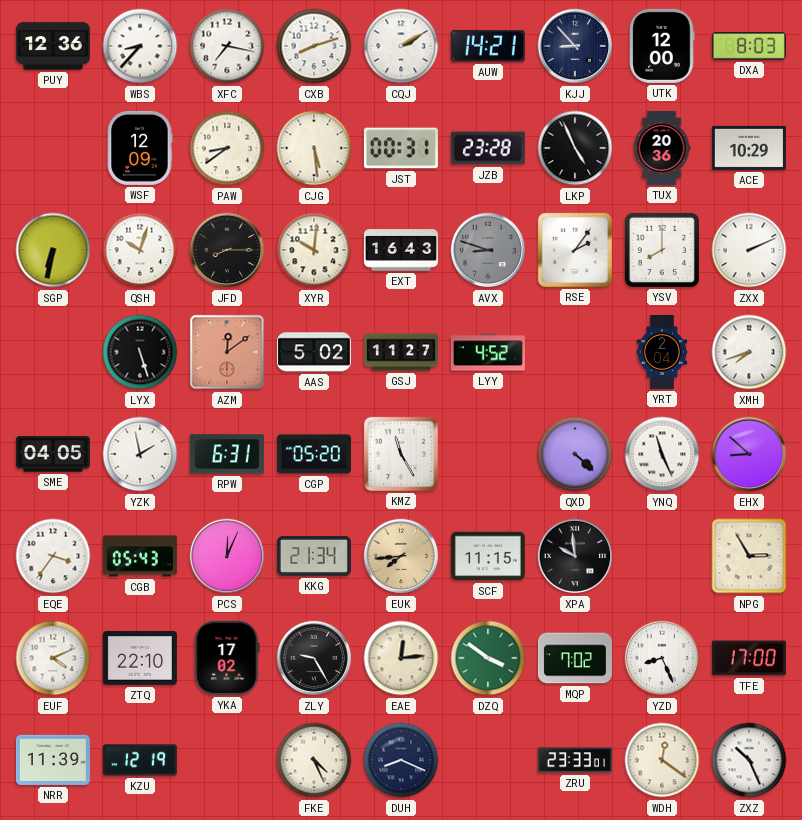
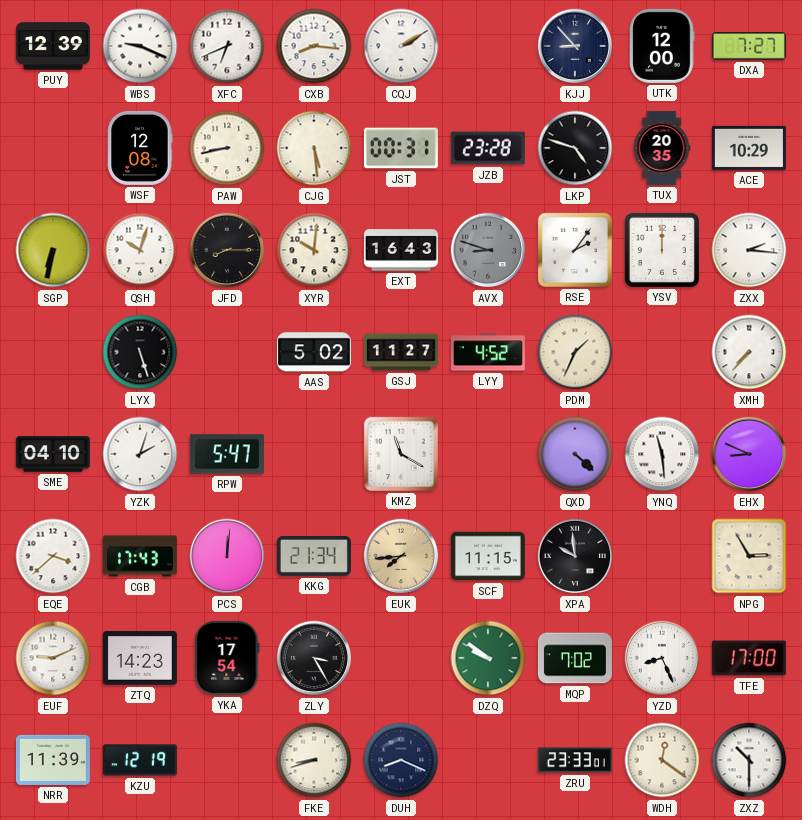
PUY: 12:36 -> 12:39
WBS: 8:37 -> 9:19
XFC: 7:17 -> 6:41
CXB: 8:12 -> 8:16
AUW: 14:21 -> none
DXA: 8:03 -> 7:27
WSF: 12:09 -> 12:08
PAW: 8:39 -> 8:43
LKP: 4:56 -> 4:48
TUX: 20:36 -> 20:35
YSV: 8:00 -> 12:00
ZXX: 2:11 -> 2:16
AZM: 12:09 -> none
PDM: none -> 1:34
YRT: 2:04 -> none
XMH: 7:42 -> 7:37
SME: 04:05 -> 04:10
YZK: 1:58 -> 2:03
RPW: 6:31 -> 5:47
CGP: 05:20 -> none
KMZ: 11:25 -> 11:20
YNQ: 11:26 -> 11:29
EHX: 8:52 -> 8:49
EQE: 3:36 -> 3:38
CGB: 05:43 -> 17:43
PCS: 12:04 -> 12:01
EUF: 4:11 -> 9:11
ZTQ: 22:10 -> 14:23
YKA: 17:02 -> 17:54
ZLY: 9:25 -> 3:25
EAE: 12:14 -> none
DZQ: 3:51 -> 9:51
FKE: 4:26 -> 8:42
ZXZ: 10:26 -> 10:30
